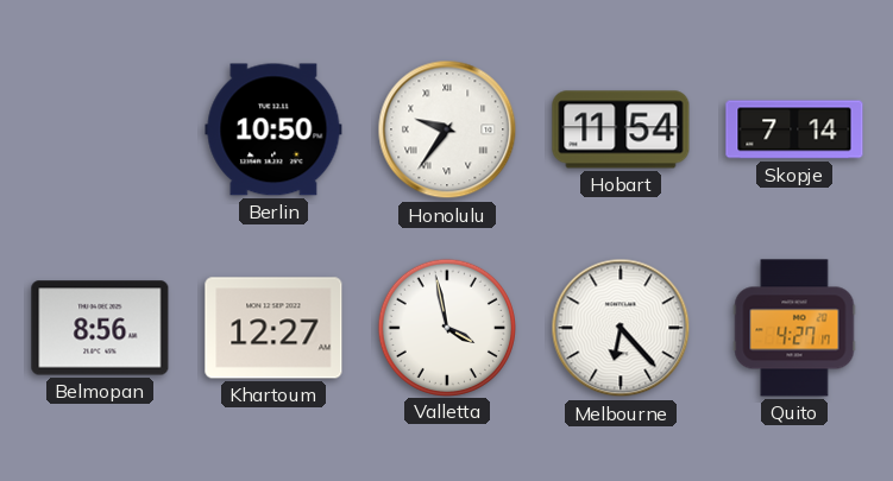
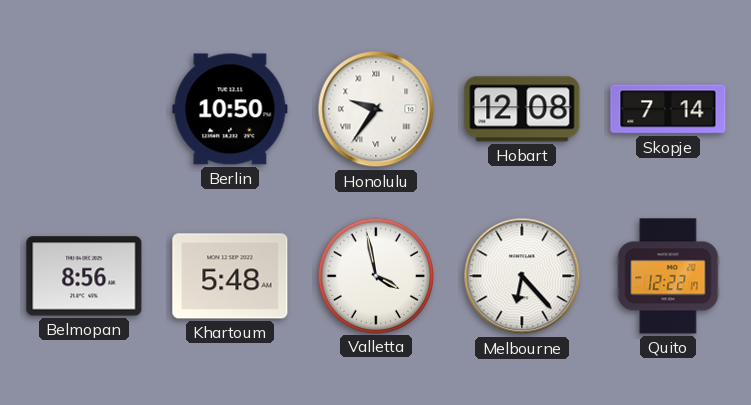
Hobart: 11:54 -> 12:08
Khartoum: 12:27 -> 5:48
Quito: 4:27 -> 12:22
